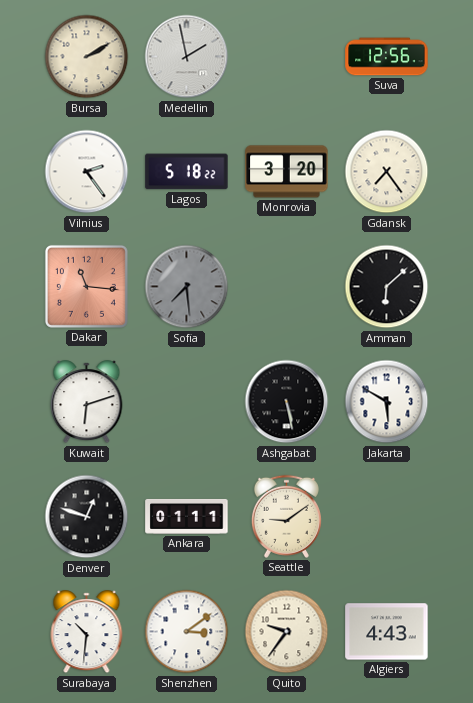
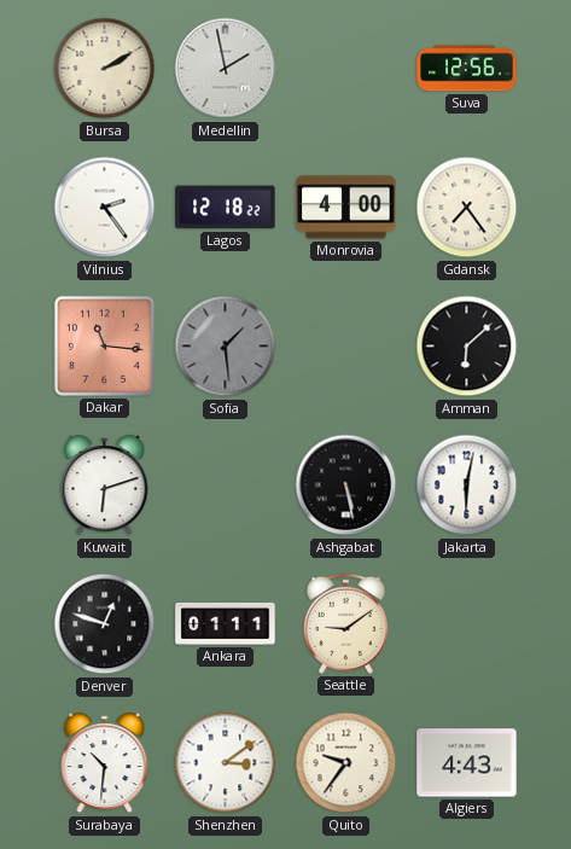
Lagos: 5:18 -> 12:18
Monrovia: 3:20 -> 4:00
Sofia: 7:29 -> 1:29
Jakarta: 5:50 -> 6:02
